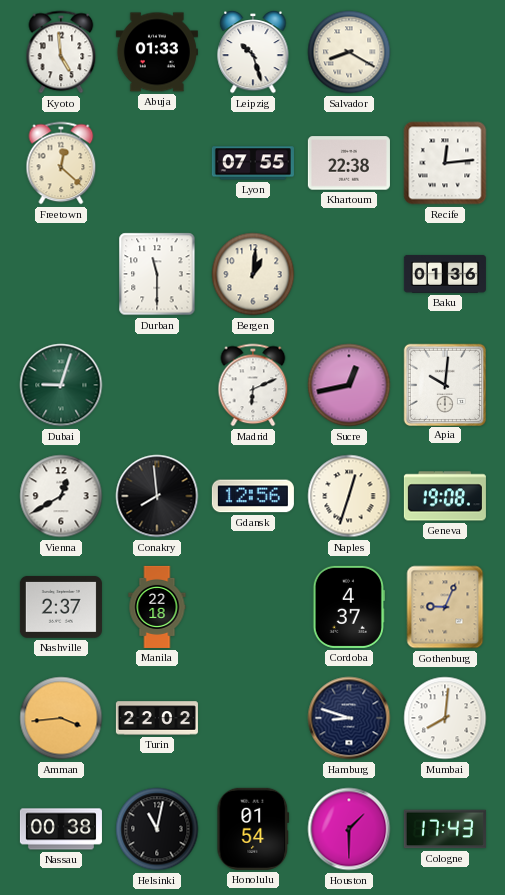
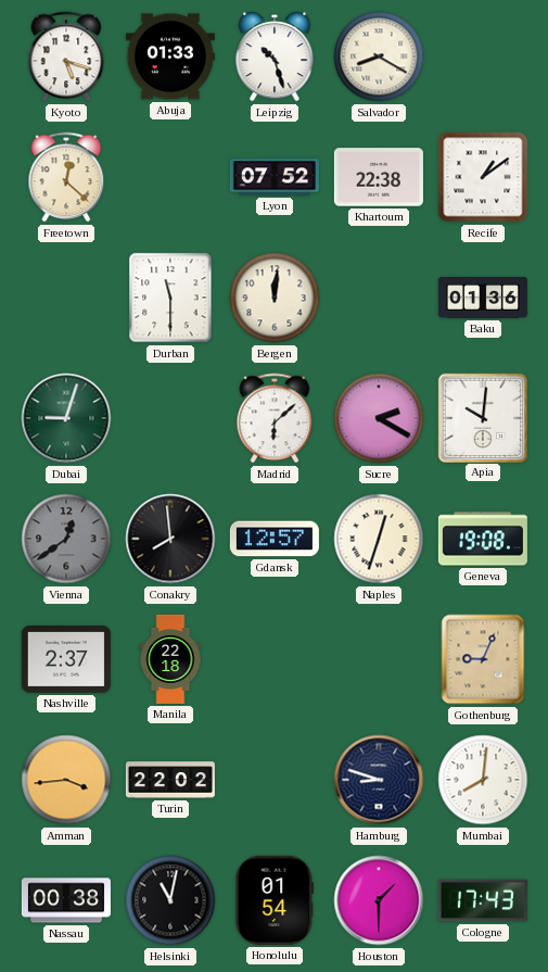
Kyoto: 4:59 -> 5:18
Lyon: 07:55 -> 07:52
Recife: 12:14 -> 1:09
Bergen: 1:01 -> 12:01
Madrid: 6:11 -> 6:08
Sucre: 12:43 -> 2:20
Vienna: 12:40 -> 12:39
Vienna dial: white -> grey
Gdansk: 12:56 -> 12:57
Cordoba: 4:37 -> none
